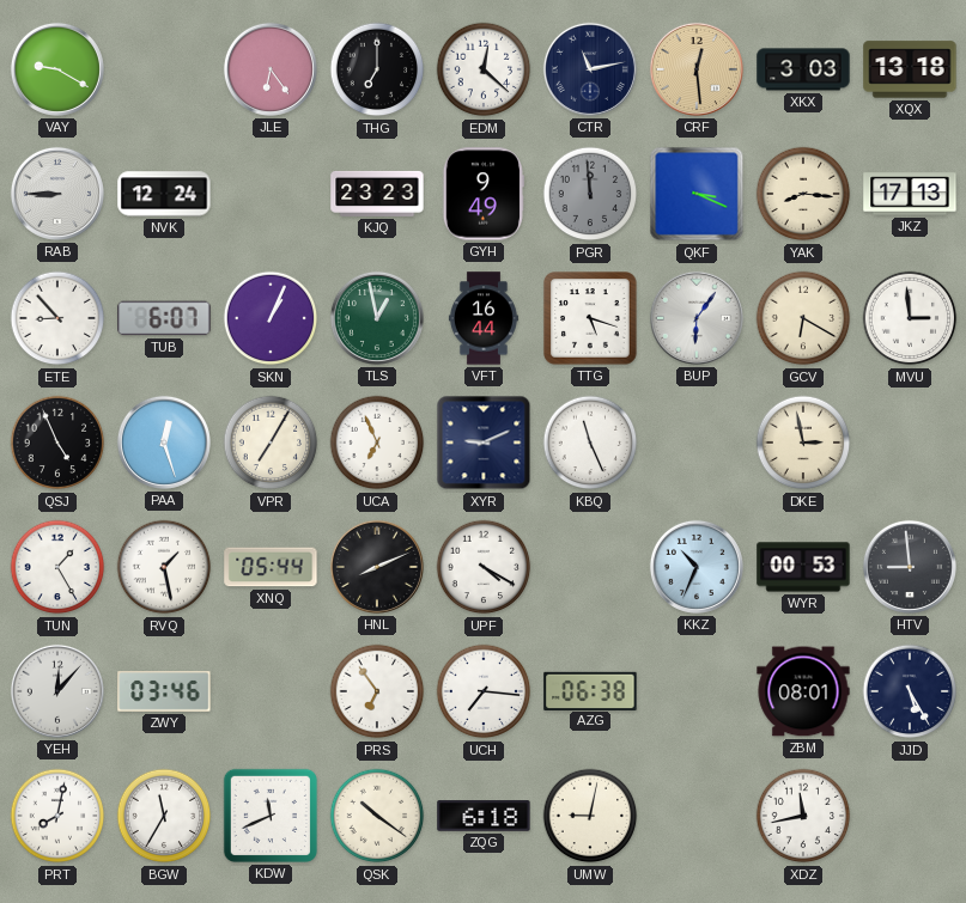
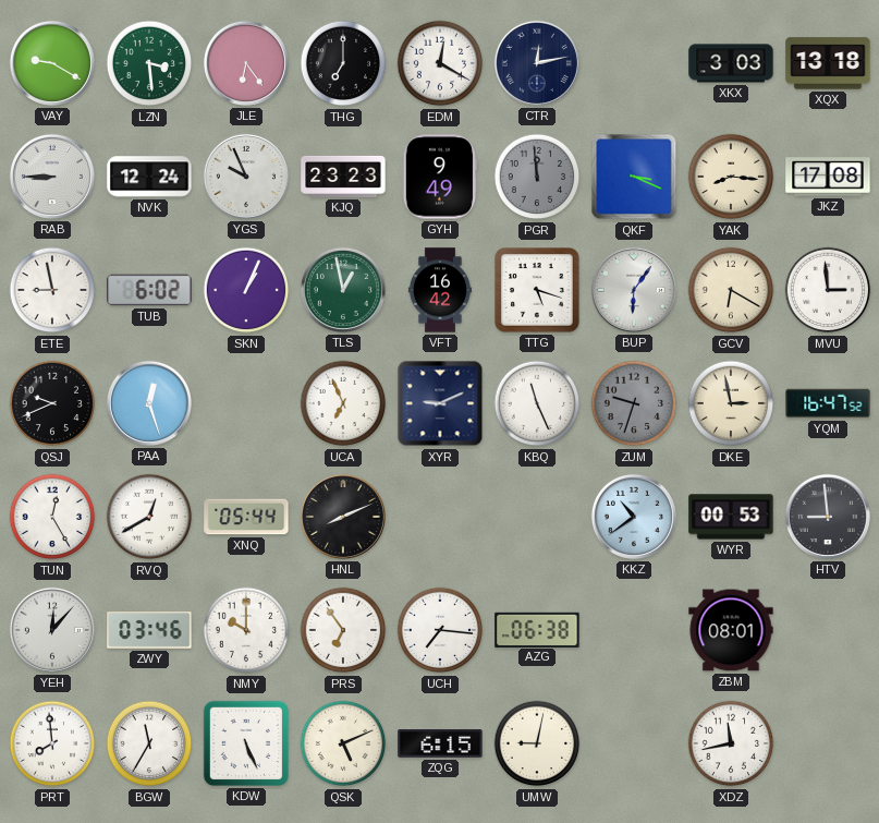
LZN: none -> 3:29
EDM: 12:22 -> 12:20
CTR: 11:13 -> 12:13
CRF: 12:29 -> none
YGS: none -> 9:56
JKZ: 17:13 -> 17:08
ETE: 8:53 -> 8:58
TUB: 6:07 -> 6:02
VFT: 16:44 -> 16:42
QSJ: 4:56 -> 9:41
VPR: 7:05 -> none
ZUM: none -> 9:33
YQM: none -> 16:47
TUN: 1:25 -> 12:25
RVQ: 1:28 -> 12:40
UPF: 4:20 -> none
KKZ: 10:34 -> 10:39
NMY: none -> 10:00
JJD: 5:25 -> none
PRT: 8:02 -> 7:59
KDW: 11:41 -> 5:26
QSK: 10:21 -> 5:11
ZQG: 6:18 -> 6:15
